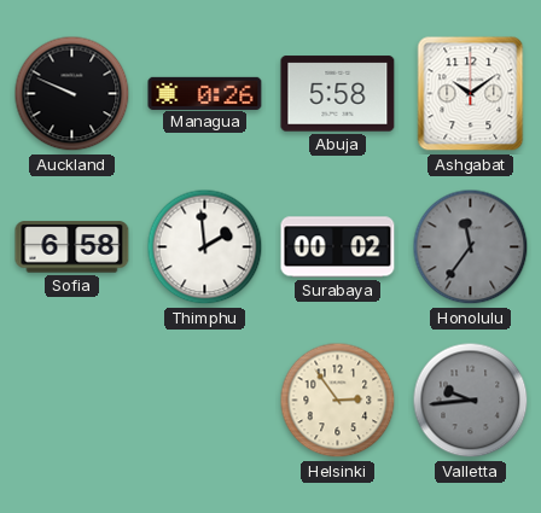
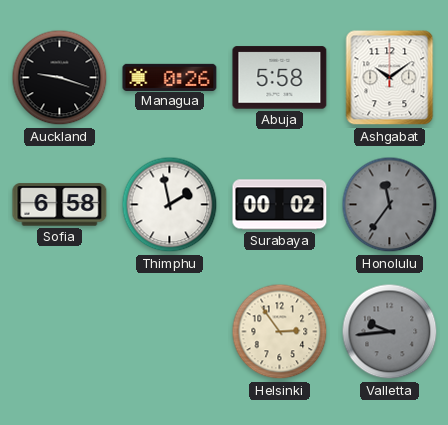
Auckland: 9:49 -> 9:18
Thimphu: 1:59 -> 1:58
